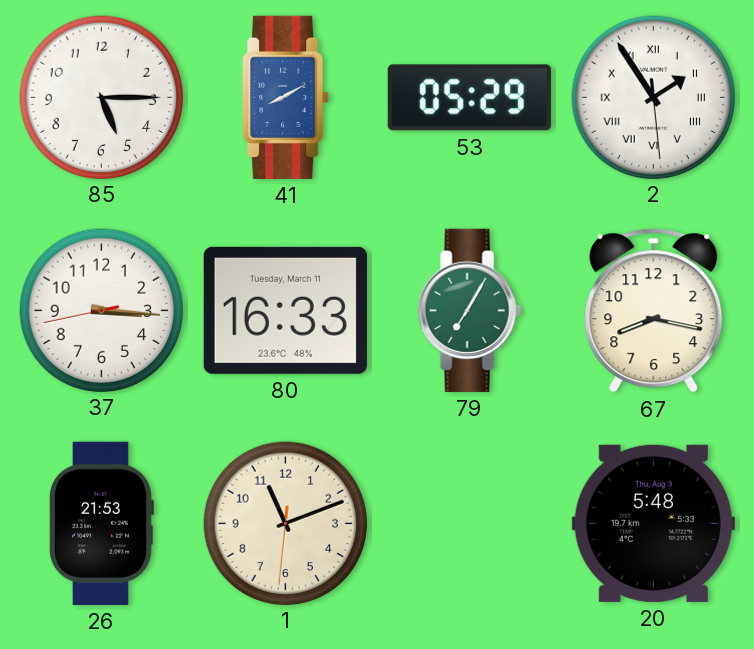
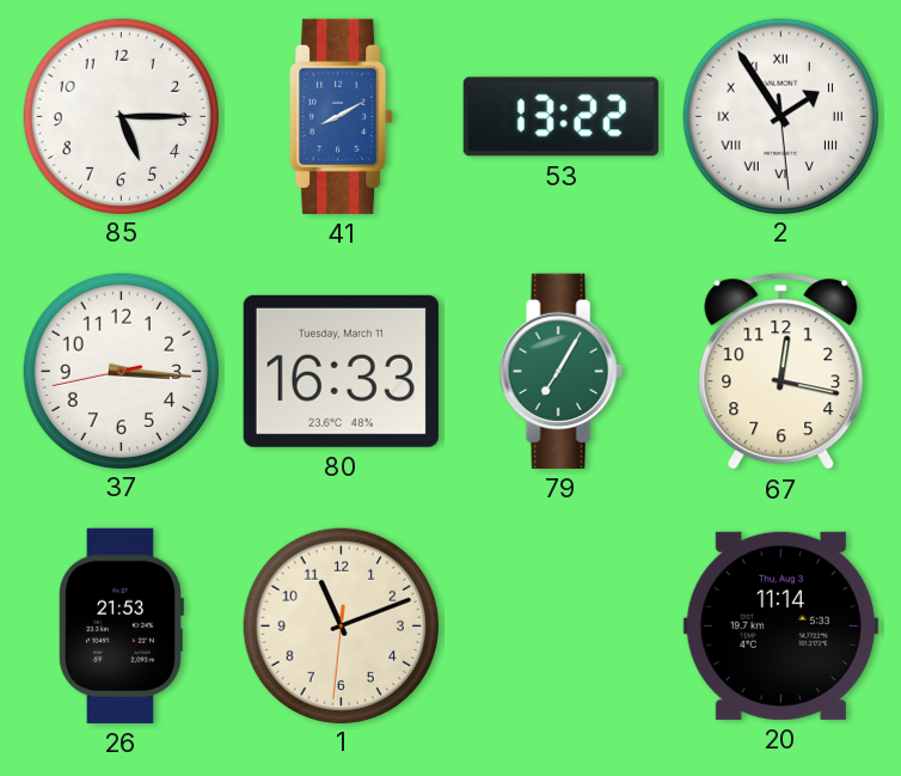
53: 05:29 -> 13:22
67: 8:17 -> 12:17
20: 5:48 -> 11:14
